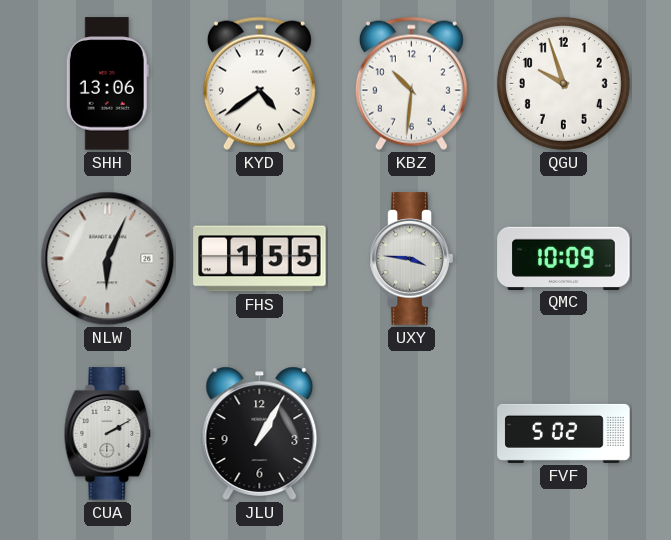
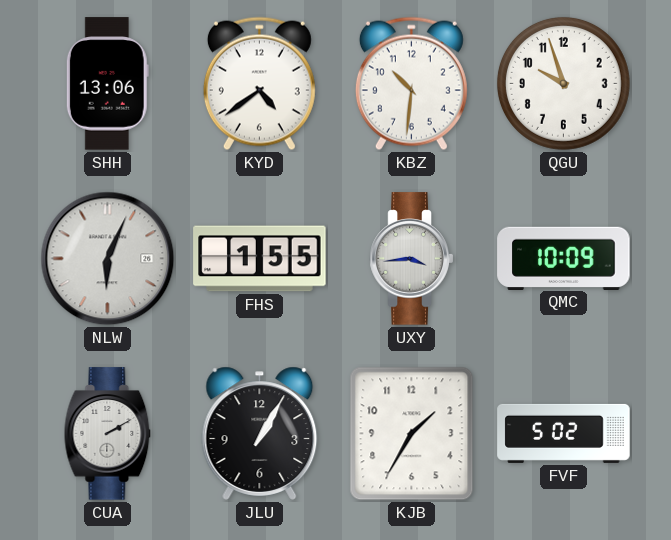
UXY: 3:46 -> 3:44
KJB: none -> 1:35
